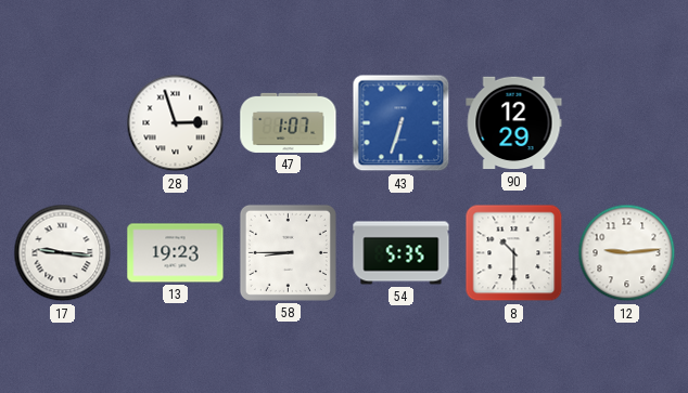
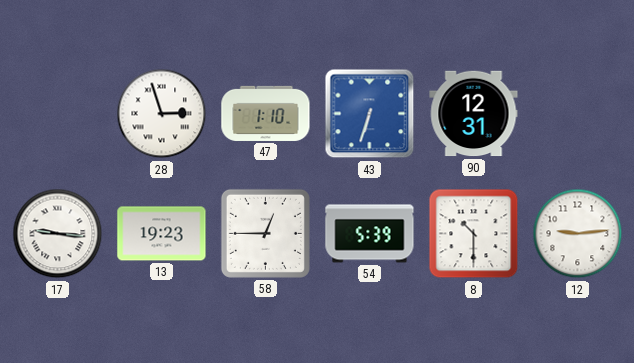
47: 1:07 -> 1:10
90: 12:29 -> 12:31
58: 8:45 -> 12:45
54: 5:35 -> 5:39
